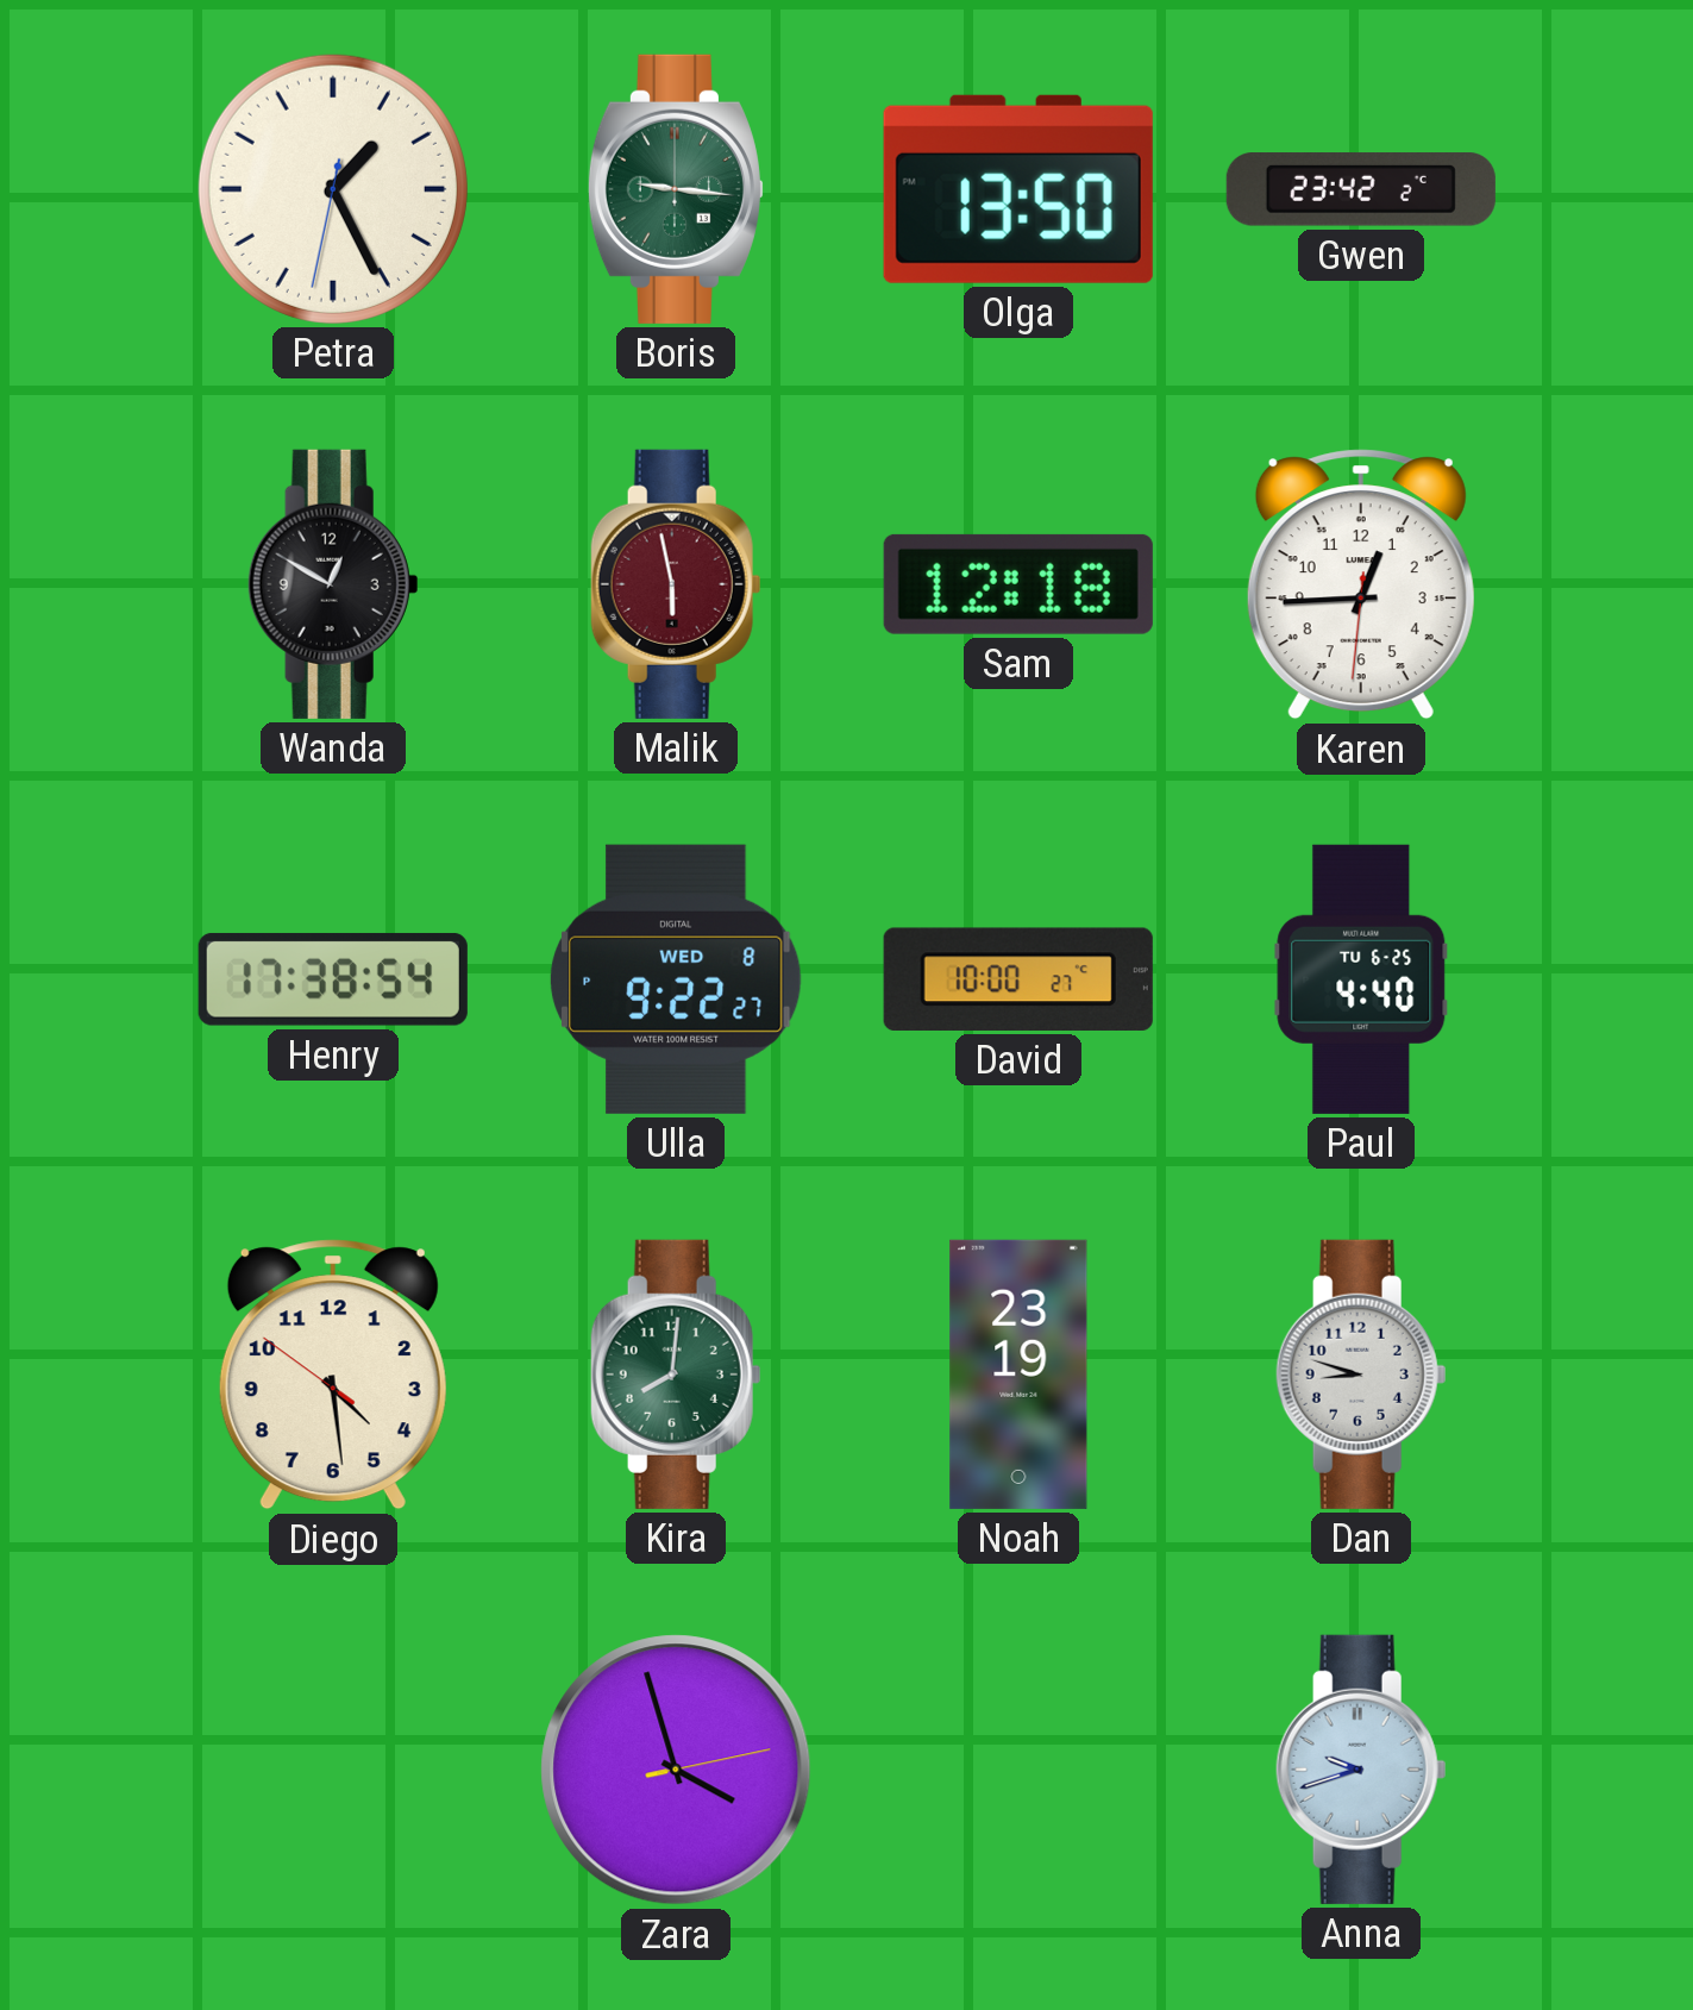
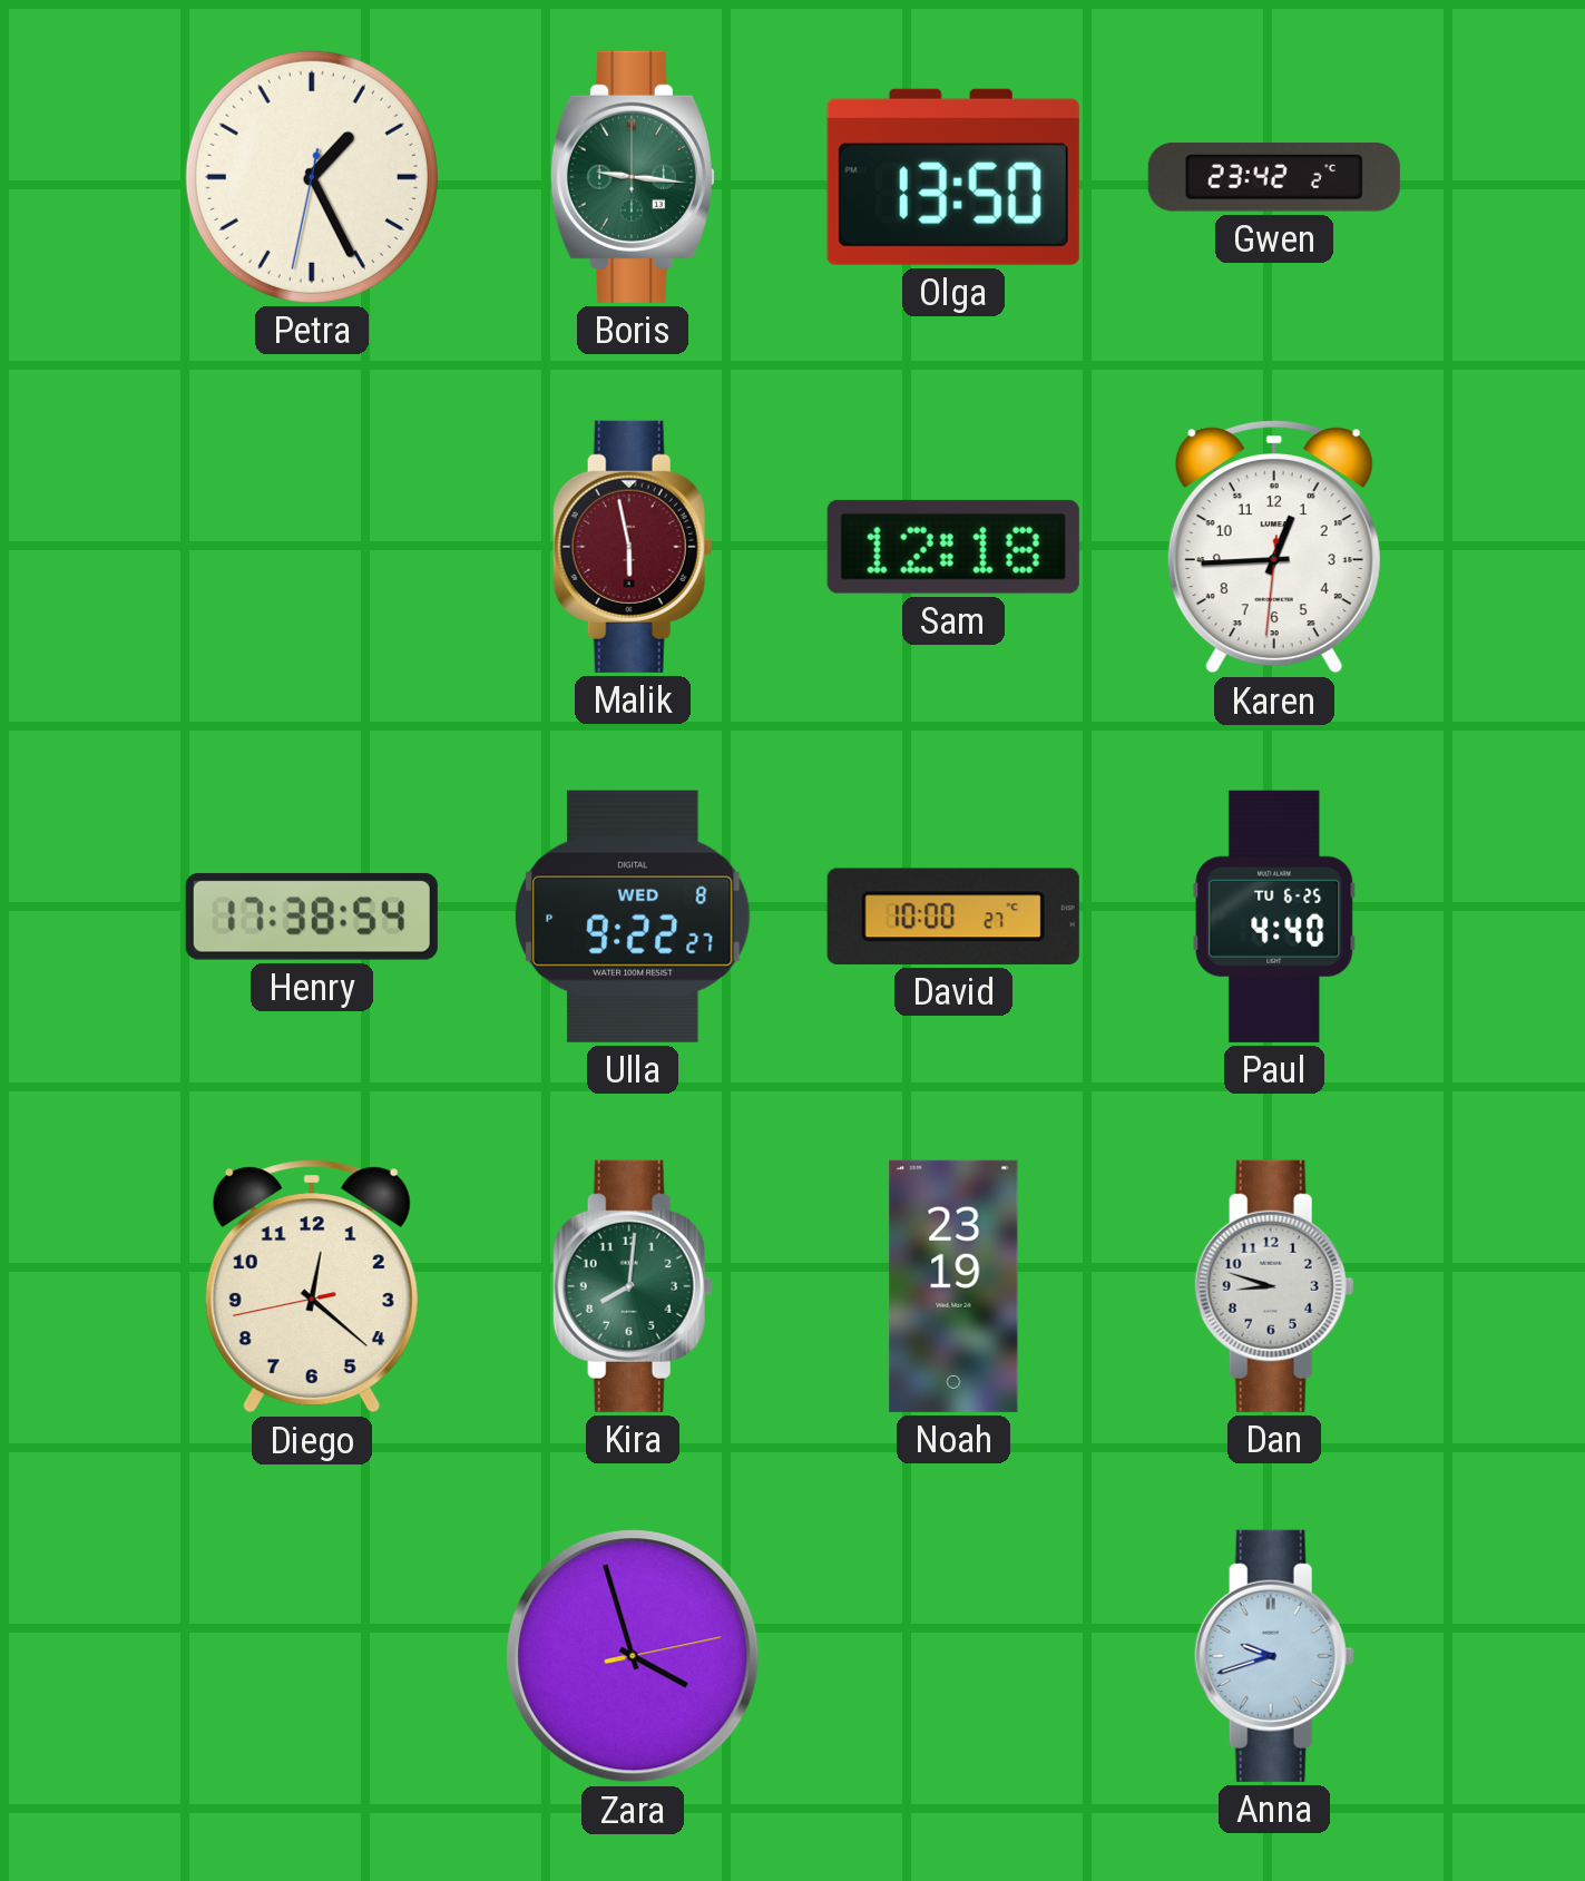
Wanda: 12:50 -> none
Diego: 4:28 -> 12:21
